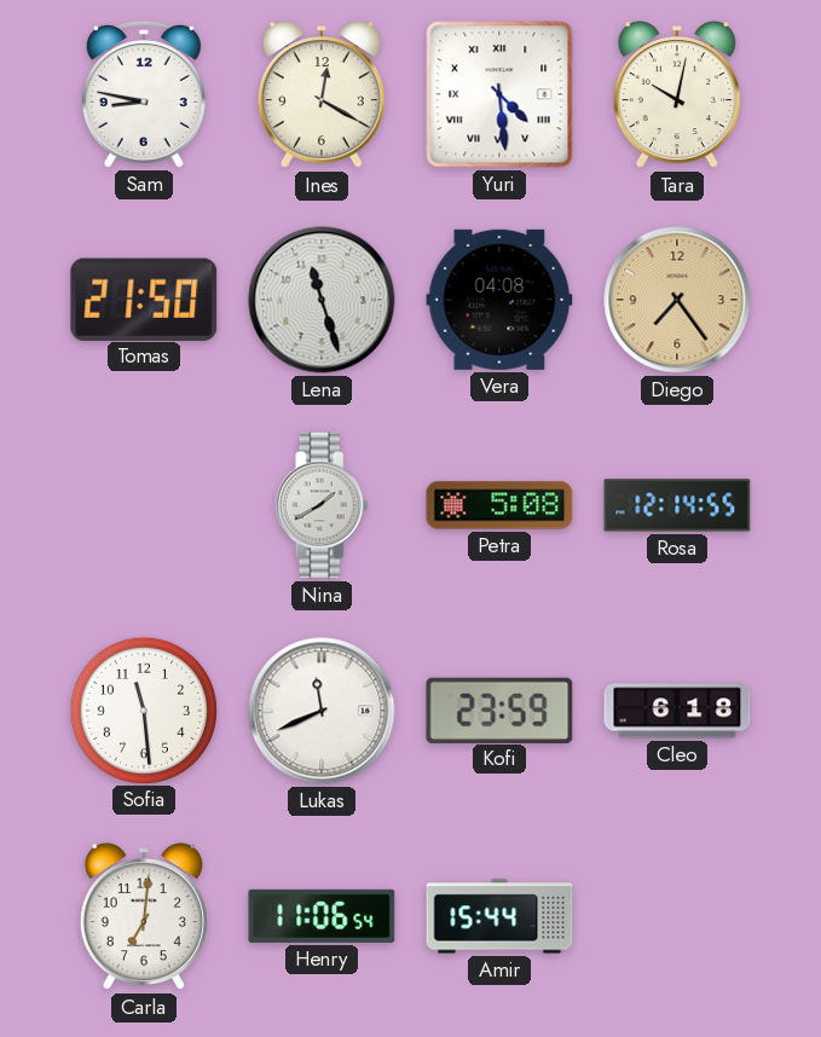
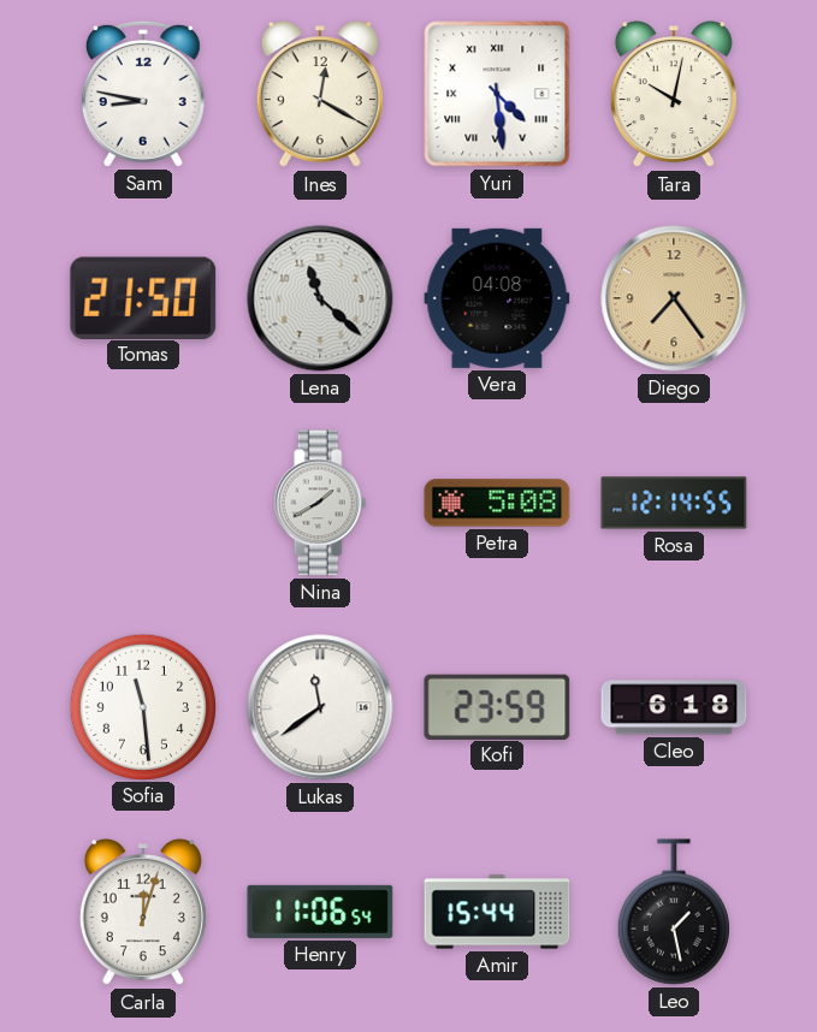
Lena: 11:27 -> 11:22
Lukas: 11:41 -> 11:39
Carla: 7:01 -> 12:03
Leo: none -> 1:28
